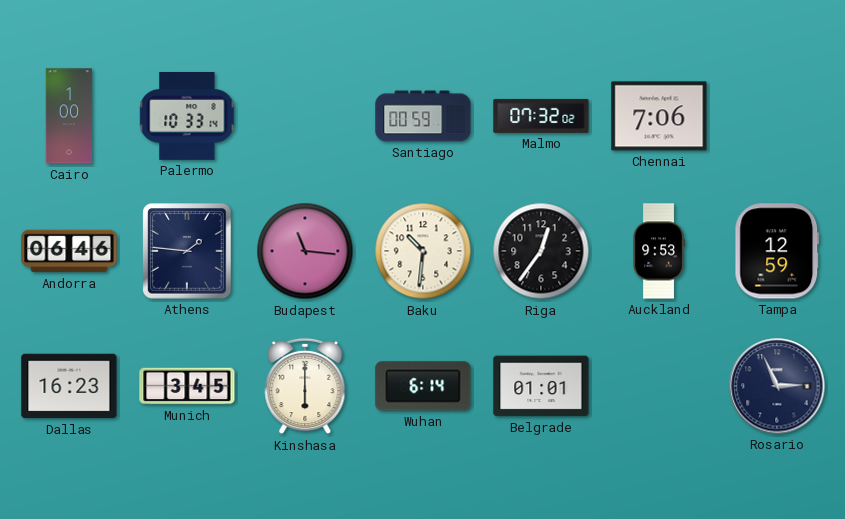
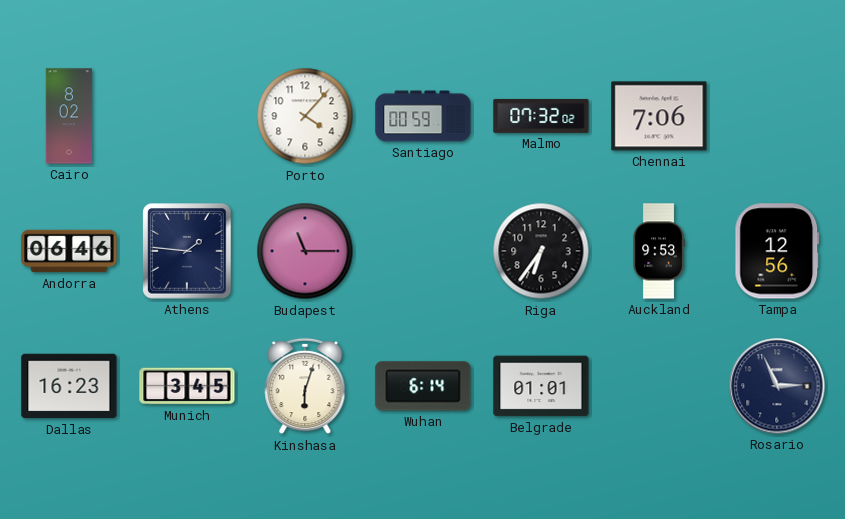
Cairo: 1:00 -> 8:02
Palermo: 10:33 -> none
Porto: none -> 4:07
Budapest: 11:16 -> 11:15
Baku: 10:31 -> none
Riga: 12:36 -> 6:36
Tampa: 12:59 -> 12:56
Kinshasa: 6:00 -> 6:03
